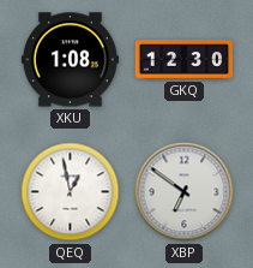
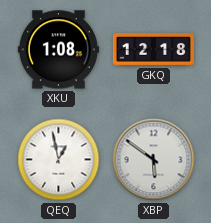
GKQ: 12:30 -> 12:18
XBP: 6:51 -> 5:51
